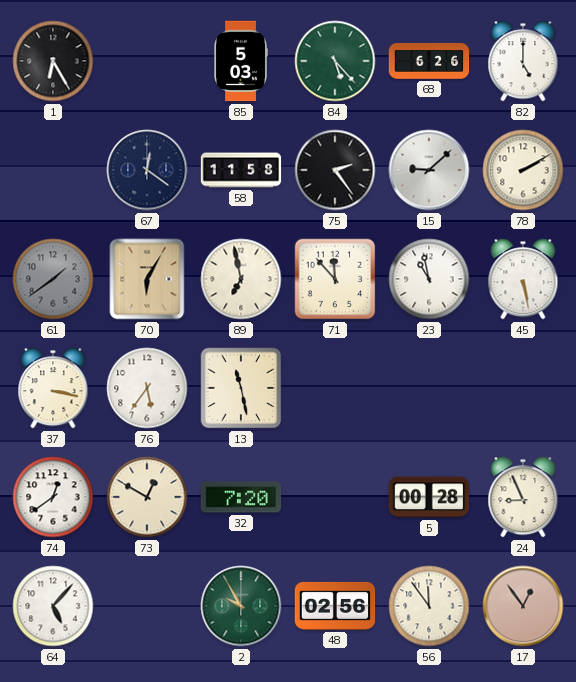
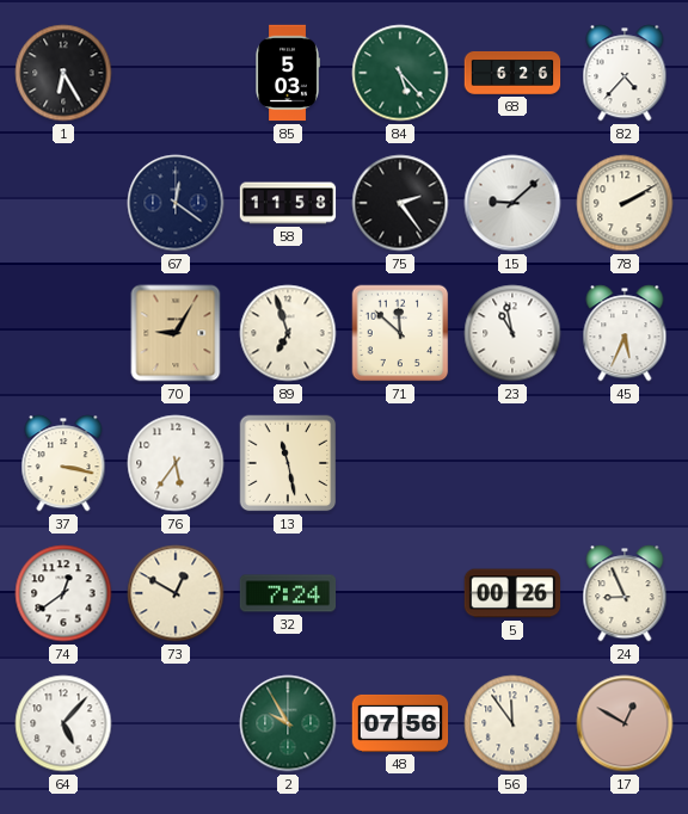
82: 5:00 -> 4:37
61: 1:39 -> none
70: 6:05 -> 9:05
89: 6:58 -> 6:57
71: 11:53 -> 11:52
45: 5:28 -> 5:34
32: 7:20 -> 7:24
5: 00:28 -> 00:26
48: 02:56 -> 07:56
17: 12:54 -> 12:50
